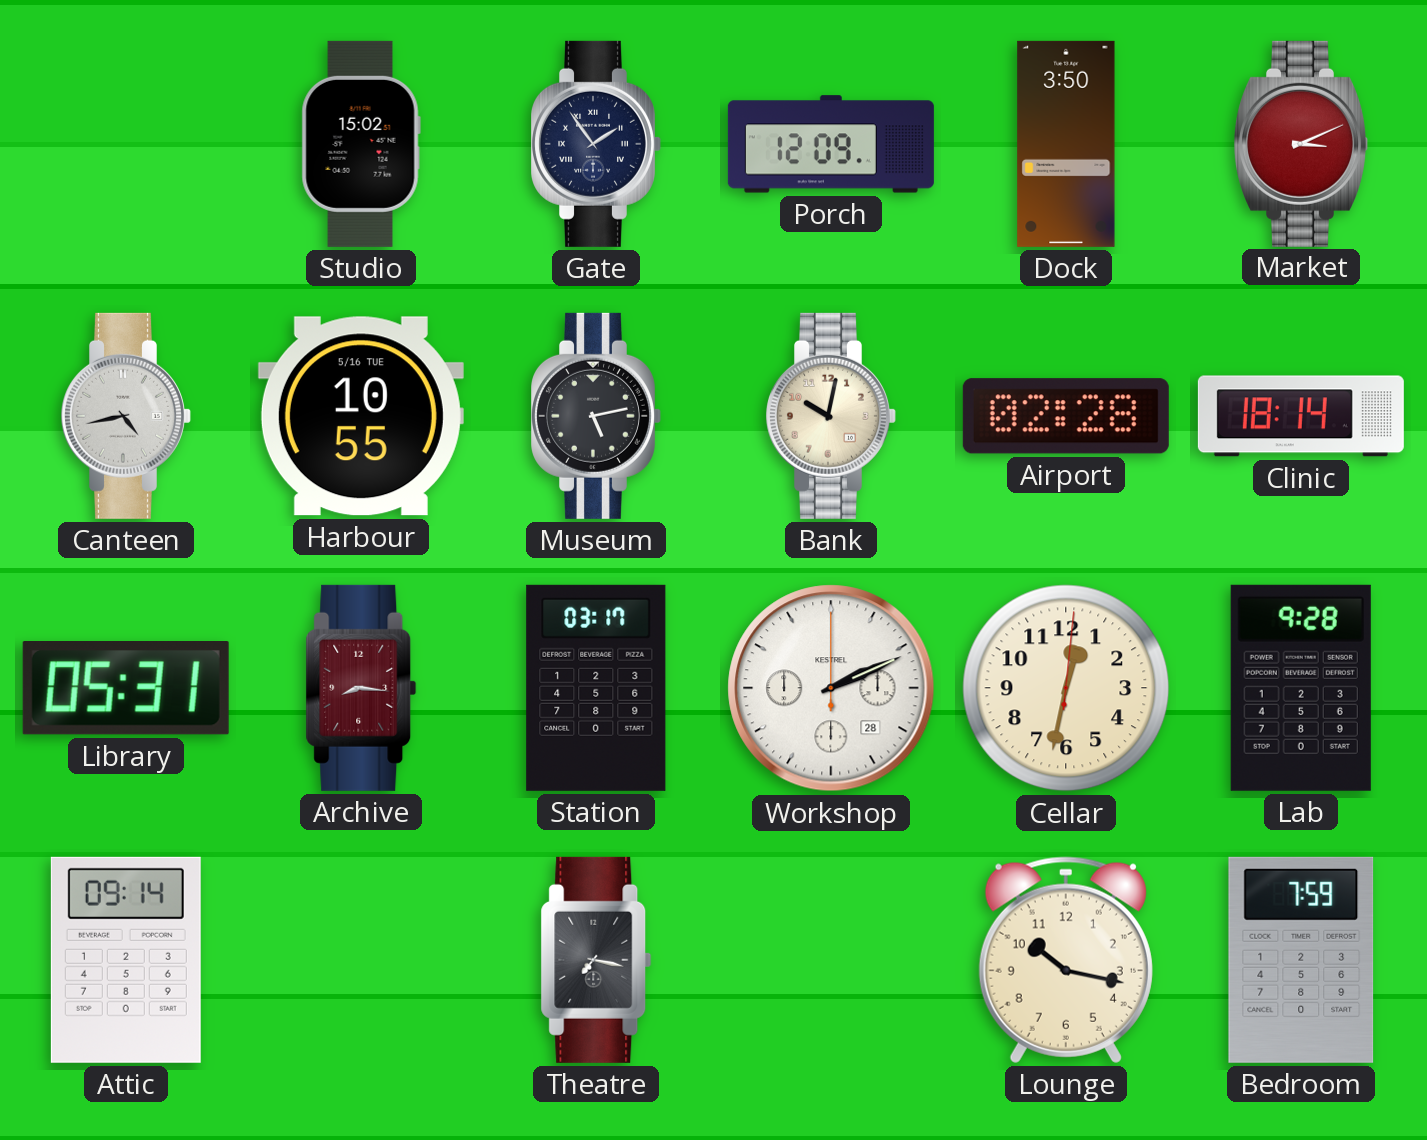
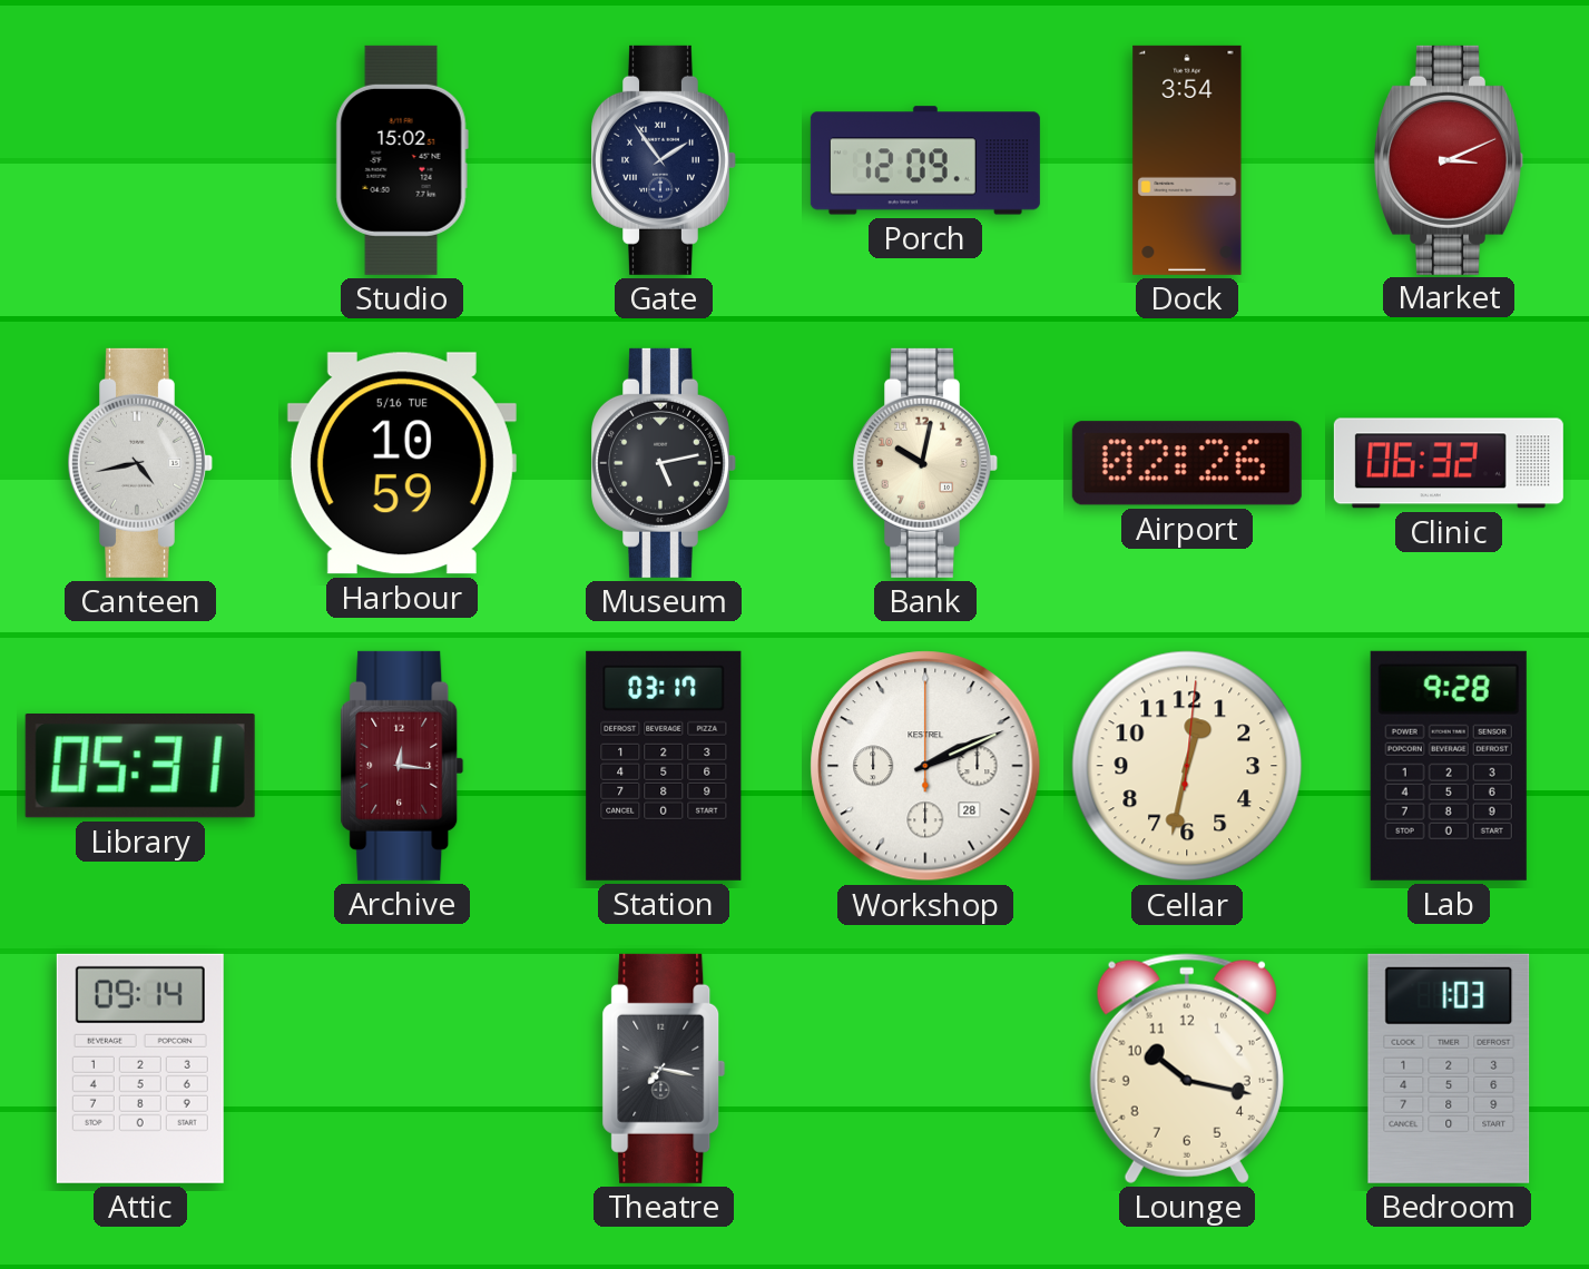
Dock: 3:50 -> 3:54
Harbour: 10:55 -> 10:59
Airport: 02:28 -> 02:26
Clinic: 18:14 -> 06:32
Archive: 8:16 -> 12:16
Bedroom: 7:59 -> 1:03
